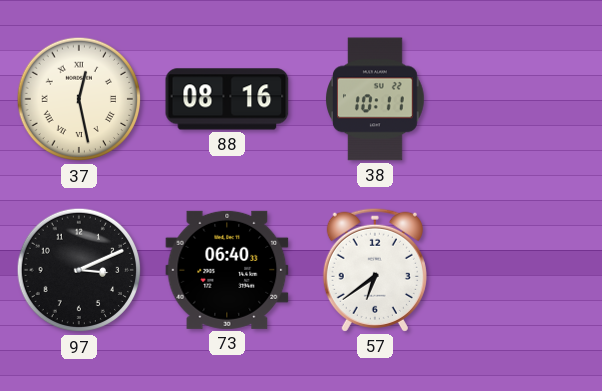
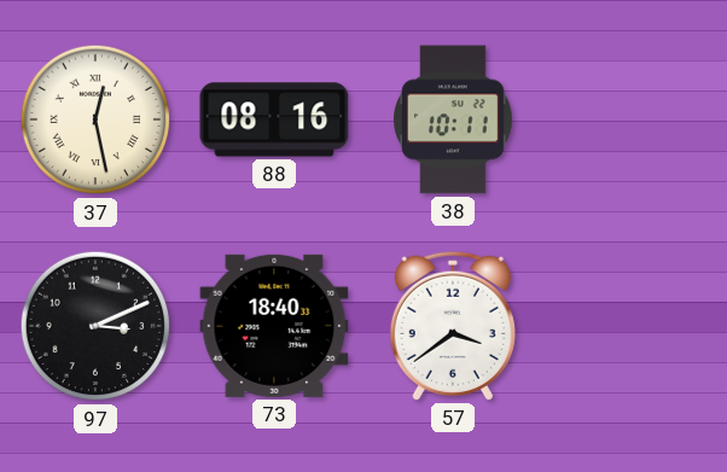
73: 06:40 -> 18:40
57: 6:39 -> 3:39
